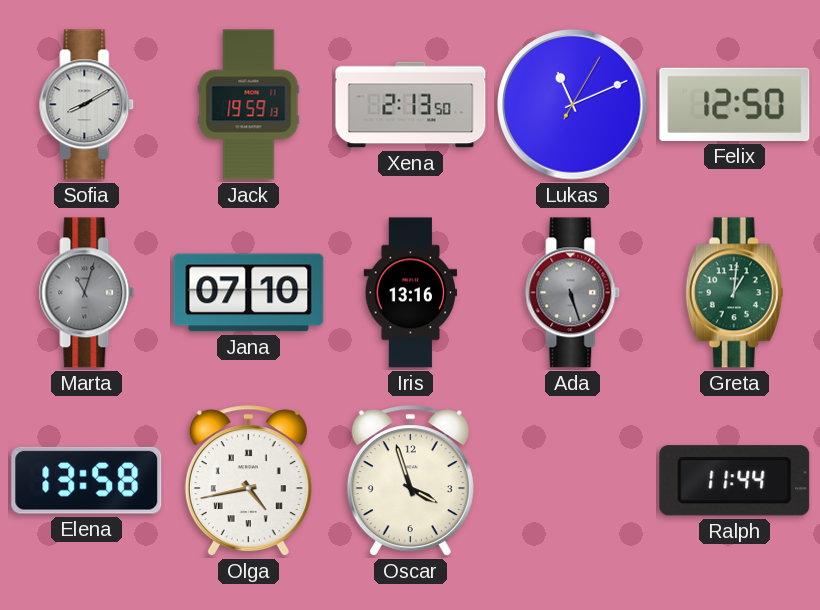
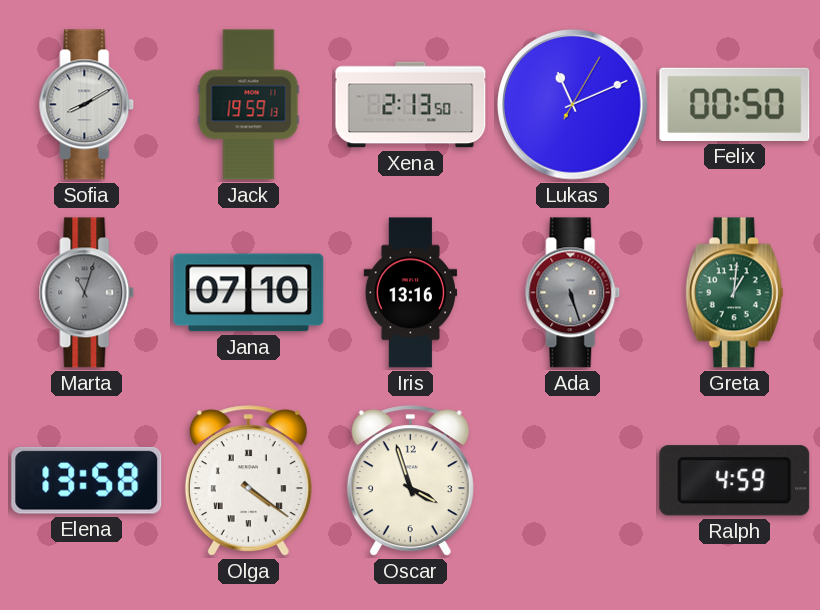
Felix: 12:50 -> 00:50
Olga: 4:43 -> 4:21
Ralph: 11:44 -> 4:59
